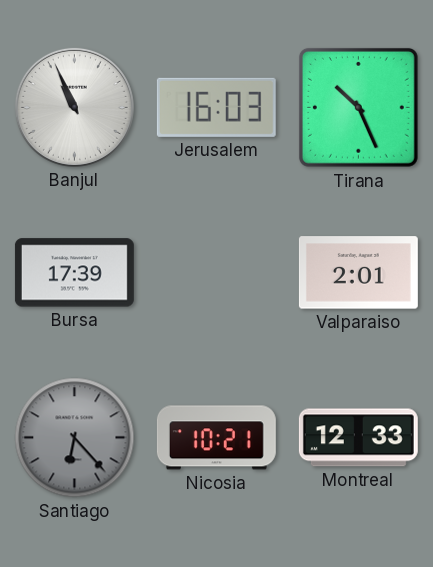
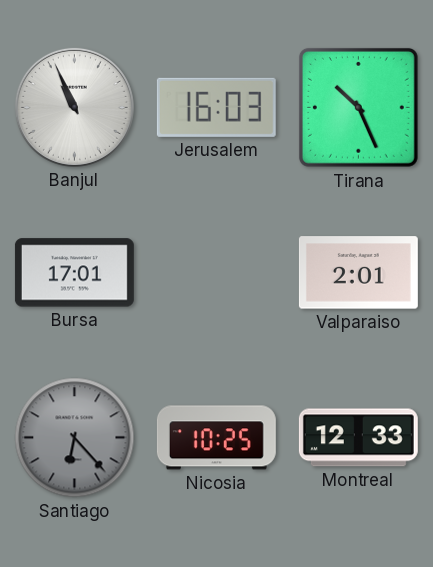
Bursa: 17:39 -> 17:01
Nicosia: 10:21 -> 10:25
